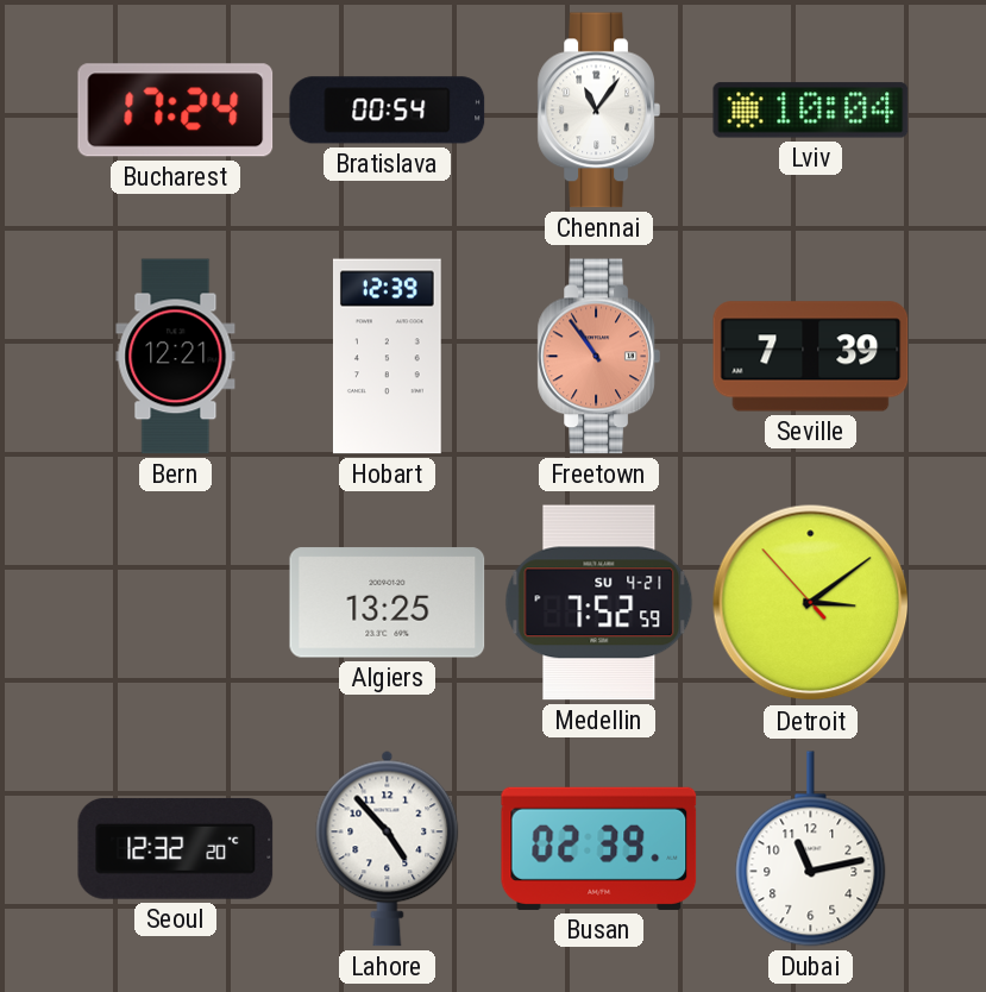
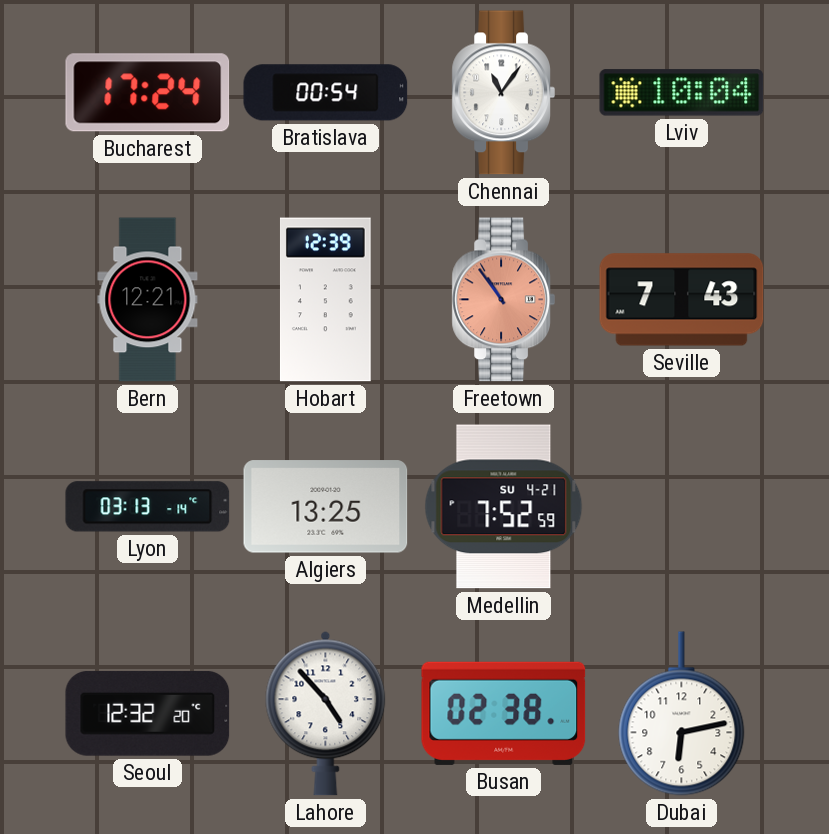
Seville: 7:39 -> 7:43
Lyon: none -> 03:13
Detroit: 3:08 -> none
Busan: 02:39 -> 02:38
Dubai: 11:13 -> 6:13
